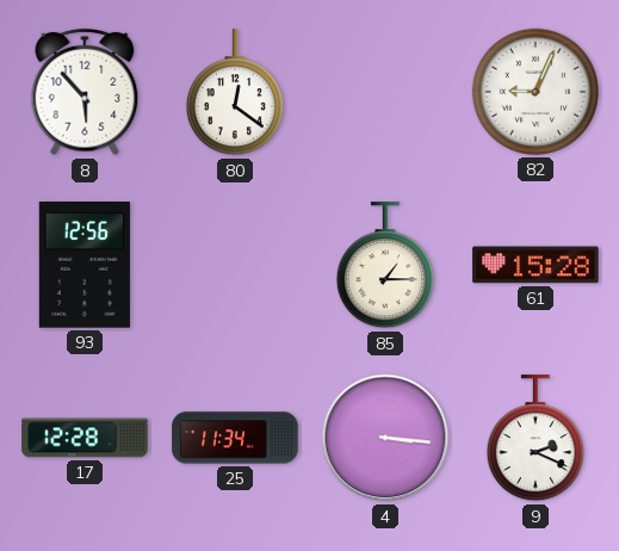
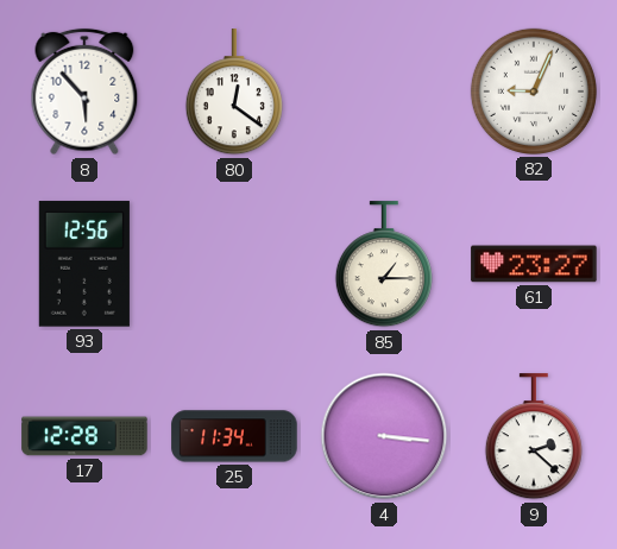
61: 15:28 -> 23:27
9: 2:19 -> 2:22
